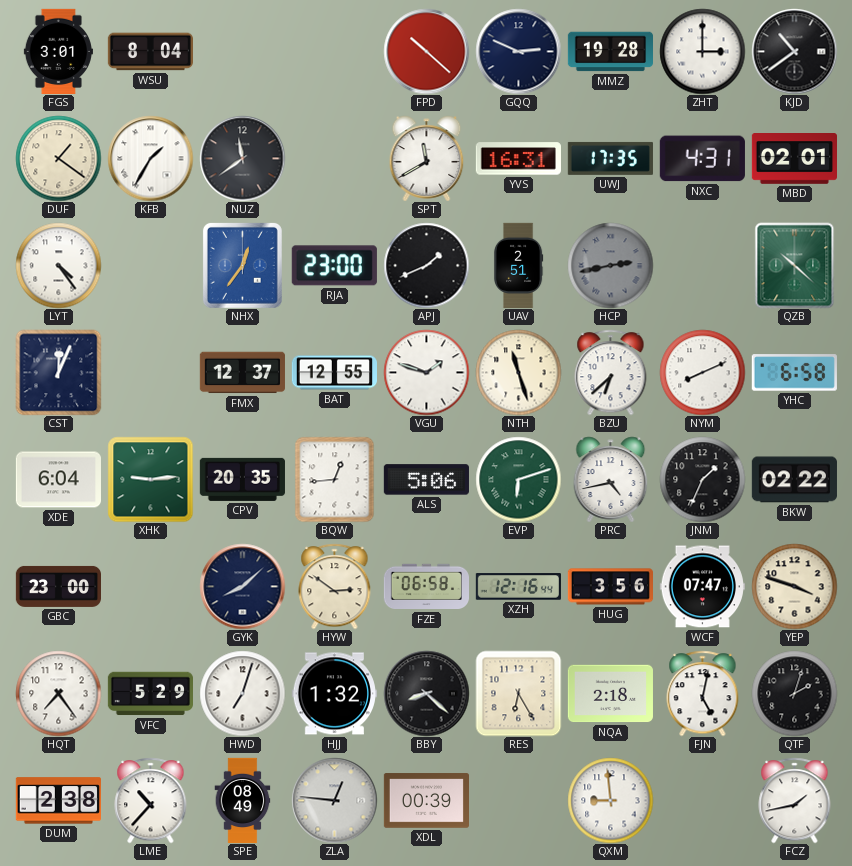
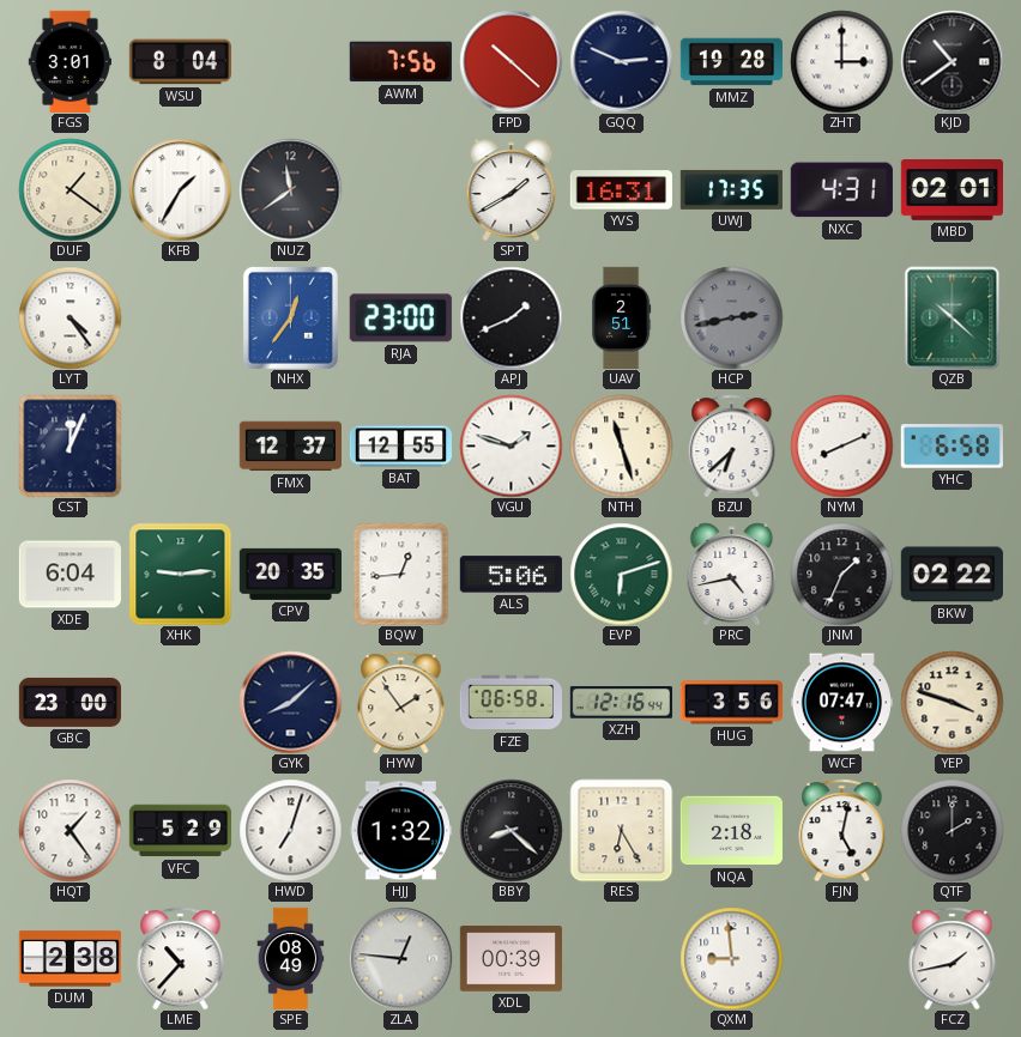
AWM: none -> 7:56
SPT: 11:40 -> 1:40
HYW: 2:51 -> 1:54
HQT: 7:24 -> 1:24
QTF: 2:03 -> 2:00
